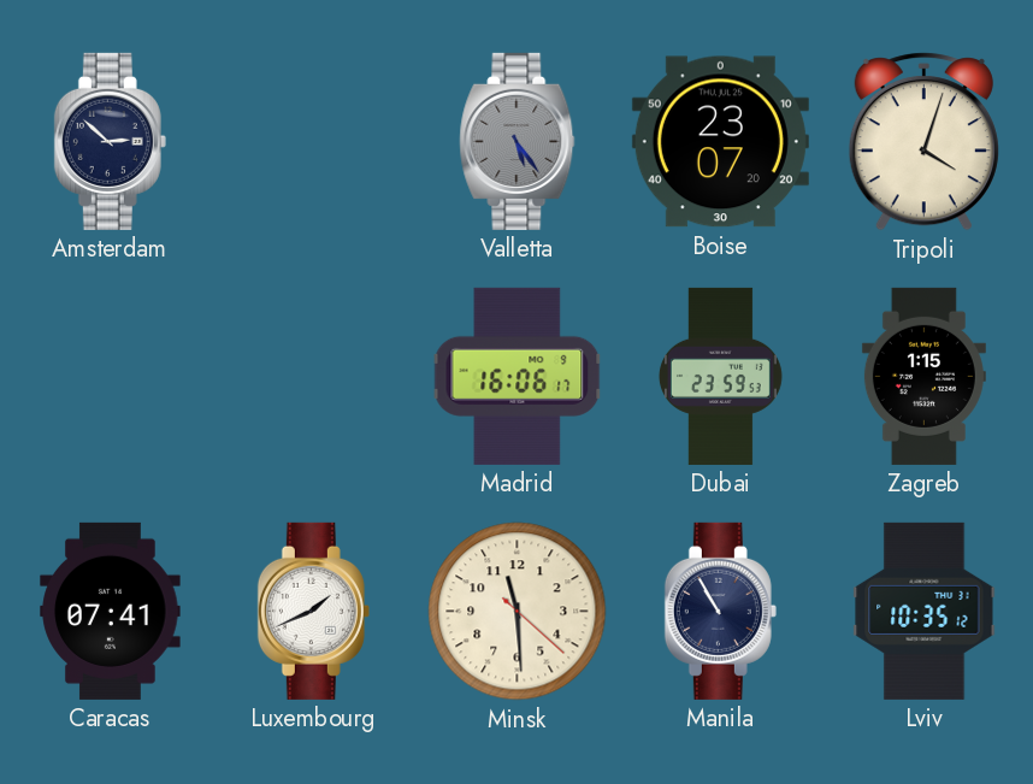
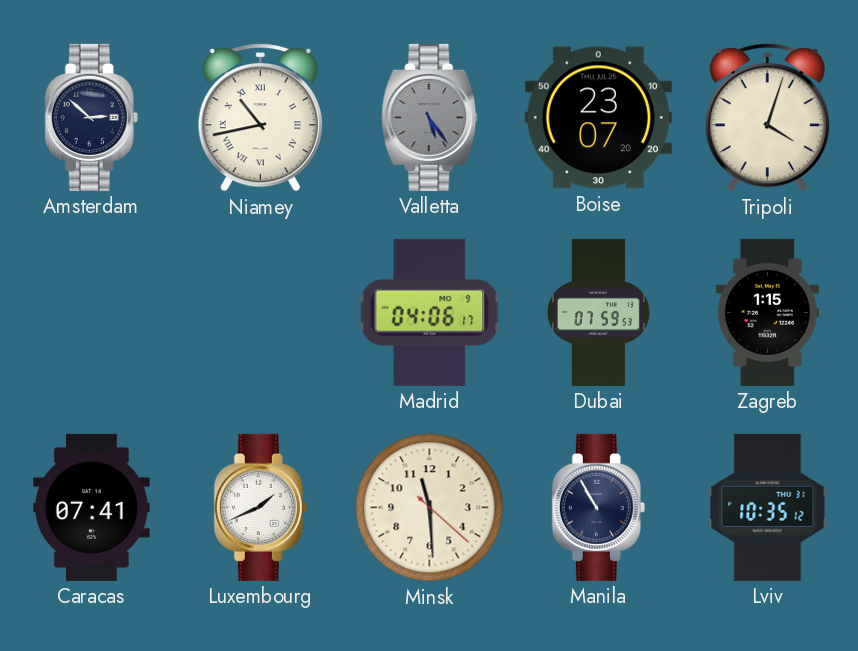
Niamey: none -> 10:43
Madrid: 16:06 -> 04:06
Dubai: 23:59 -> 07:59
